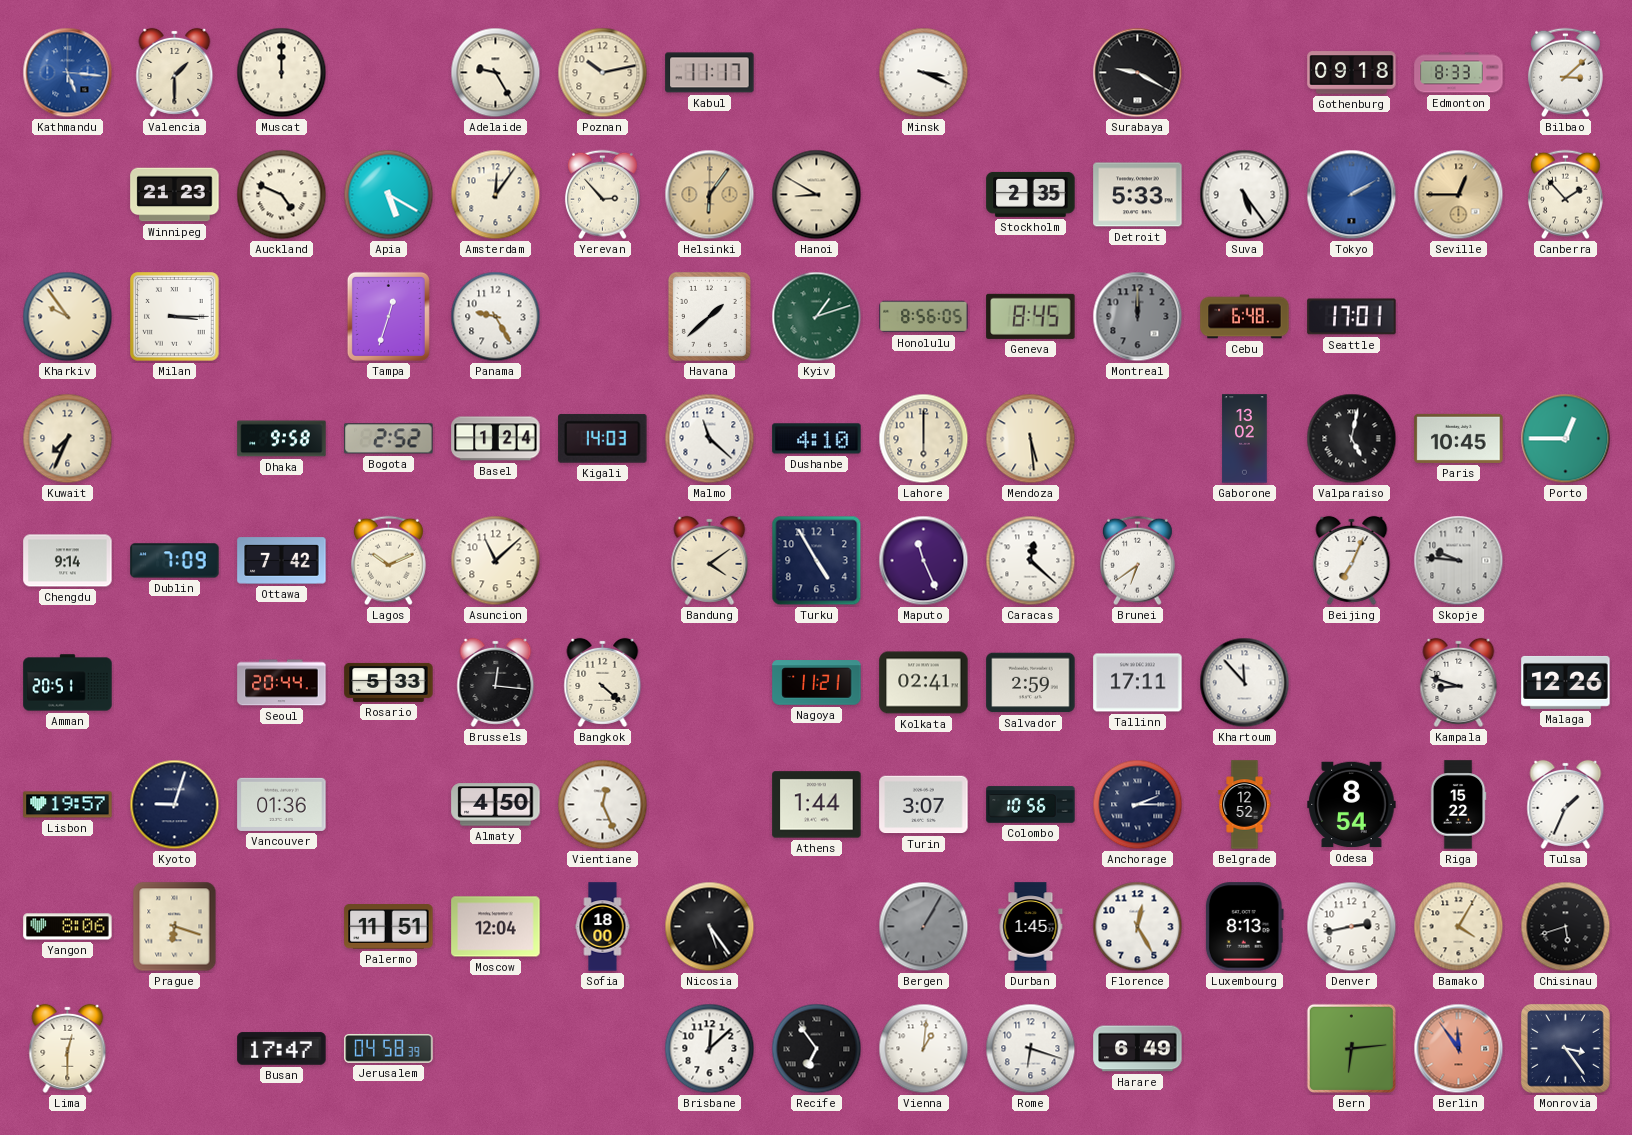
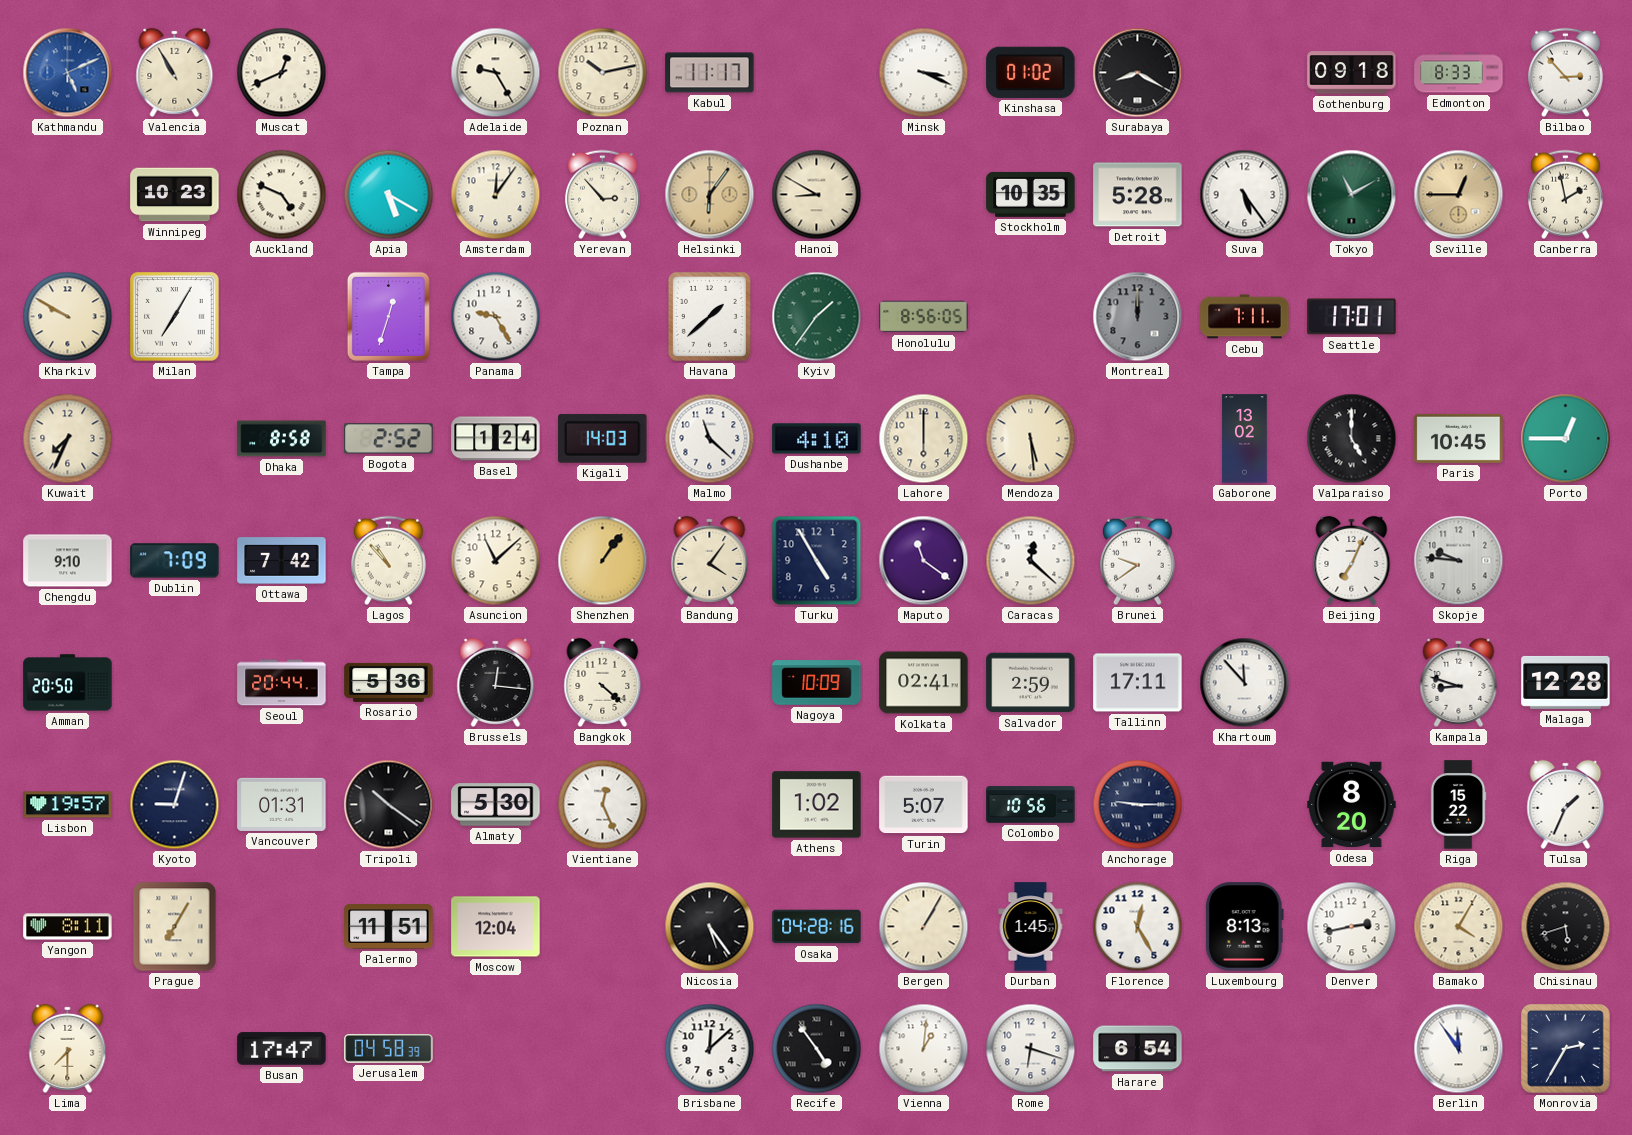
Kathmandu: 5:16 -> 5:11
Valencia: 1:30 -> 10:55
Muscat: 12:00 -> 12:41
Kinshasa: none -> 01:02
Surabaya: 9:20 -> 8:20
Bilbao: 3:08 -> 2:53
Winnipeg: 21:23 -> 10:23
Stockholm: 2:35 -> 10:35
Detroit: 5:33 -> 5:28
Tokyo: 2:10 -> 11:10
Tokyo dial: blue -> green
Canberra: 1:53 -> 1:58
Kharkiv: 9:54 -> 9:50
Milan: 3:15 -> 7:05
Kyiv: 1:12 -> 1:36
Geneva: 8:45 -> none
Cebu: 6:48 -> 7:11
Dhaka: 9:58 -> 8:58
Valparaiso: 5:02 -> 5:00
Chengdu: 9:14 -> 9:10
Lagos: 10:11 -> 10:53
Shenzhen: none -> 1:06
Bandung: 4:09 -> 4:06
Maputo: 11:26 -> 11:21
Brunei: 6:39 -> 9:39
Amman: 20:51 -> 20:50
Rosario: 5:33 -> 5:36
Nagoya: 11:21 -> 10:09
Malaga: 12:26 -> 12:28
Vancouver: 01:36 -> 01:31
Tripoli: none -> 10:21
Almaty: 4:50 -> 5:30
Athens: 1:44 -> 1:02
Turin: 3:07 -> 5:07
Anchorage: 2:15 -> 9:15
Belgrade: 12:52 -> none
Odesa: 8:54 -> 8:20
Yangon: 8:06 -> 8:11
Prague: 6:18 -> 7:05
Sofia: 18:00 -> none
Osaka: none -> 04:28
Bergen dial: grey -> cream
Lima: 12:30 -> 7:30
Recife: 6:54 -> 4:54
Harare: 6:49 -> 6:54
Bern: 6:14 -> none
Berlin dial: salmon -> white
Monrovia: 3:24 -> 2:35
